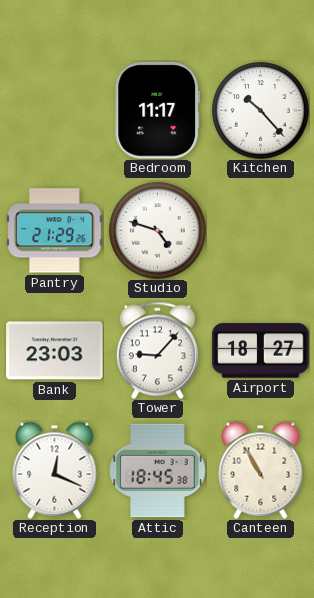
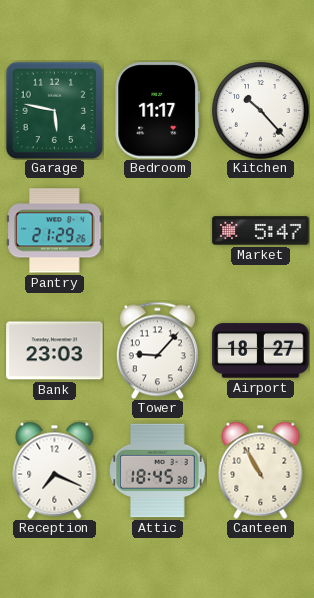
Garage: none -> 5:47
Studio: 4:48 -> none
Market: none -> 5:47
Reception: 12:19 -> 7:19
